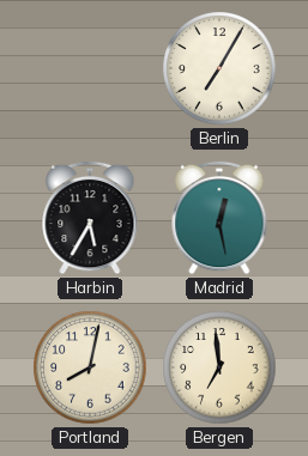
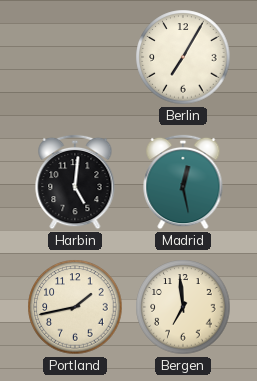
Harbin: 5:35 -> 5:01
Portland: 8:02 -> 1:43
